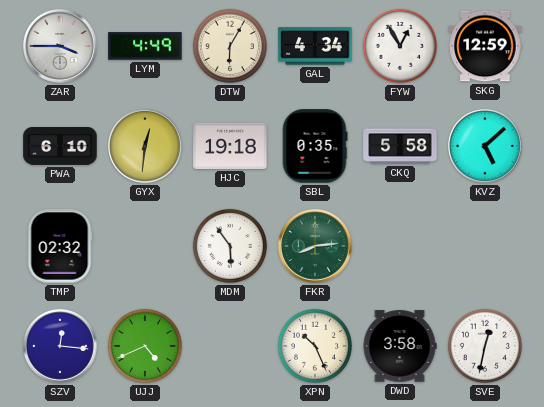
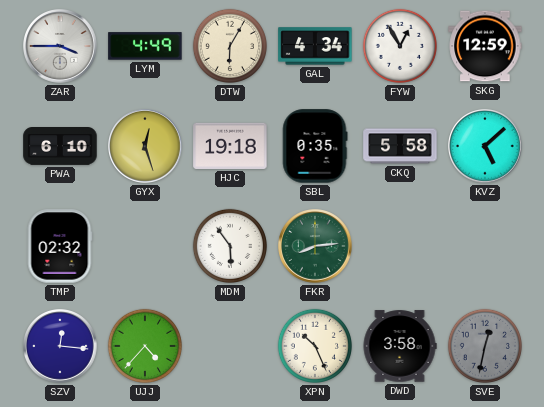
GYX: 12:31 -> 12:27
UJJ: 4:41 -> 4:37
SVE dial: white -> grey
